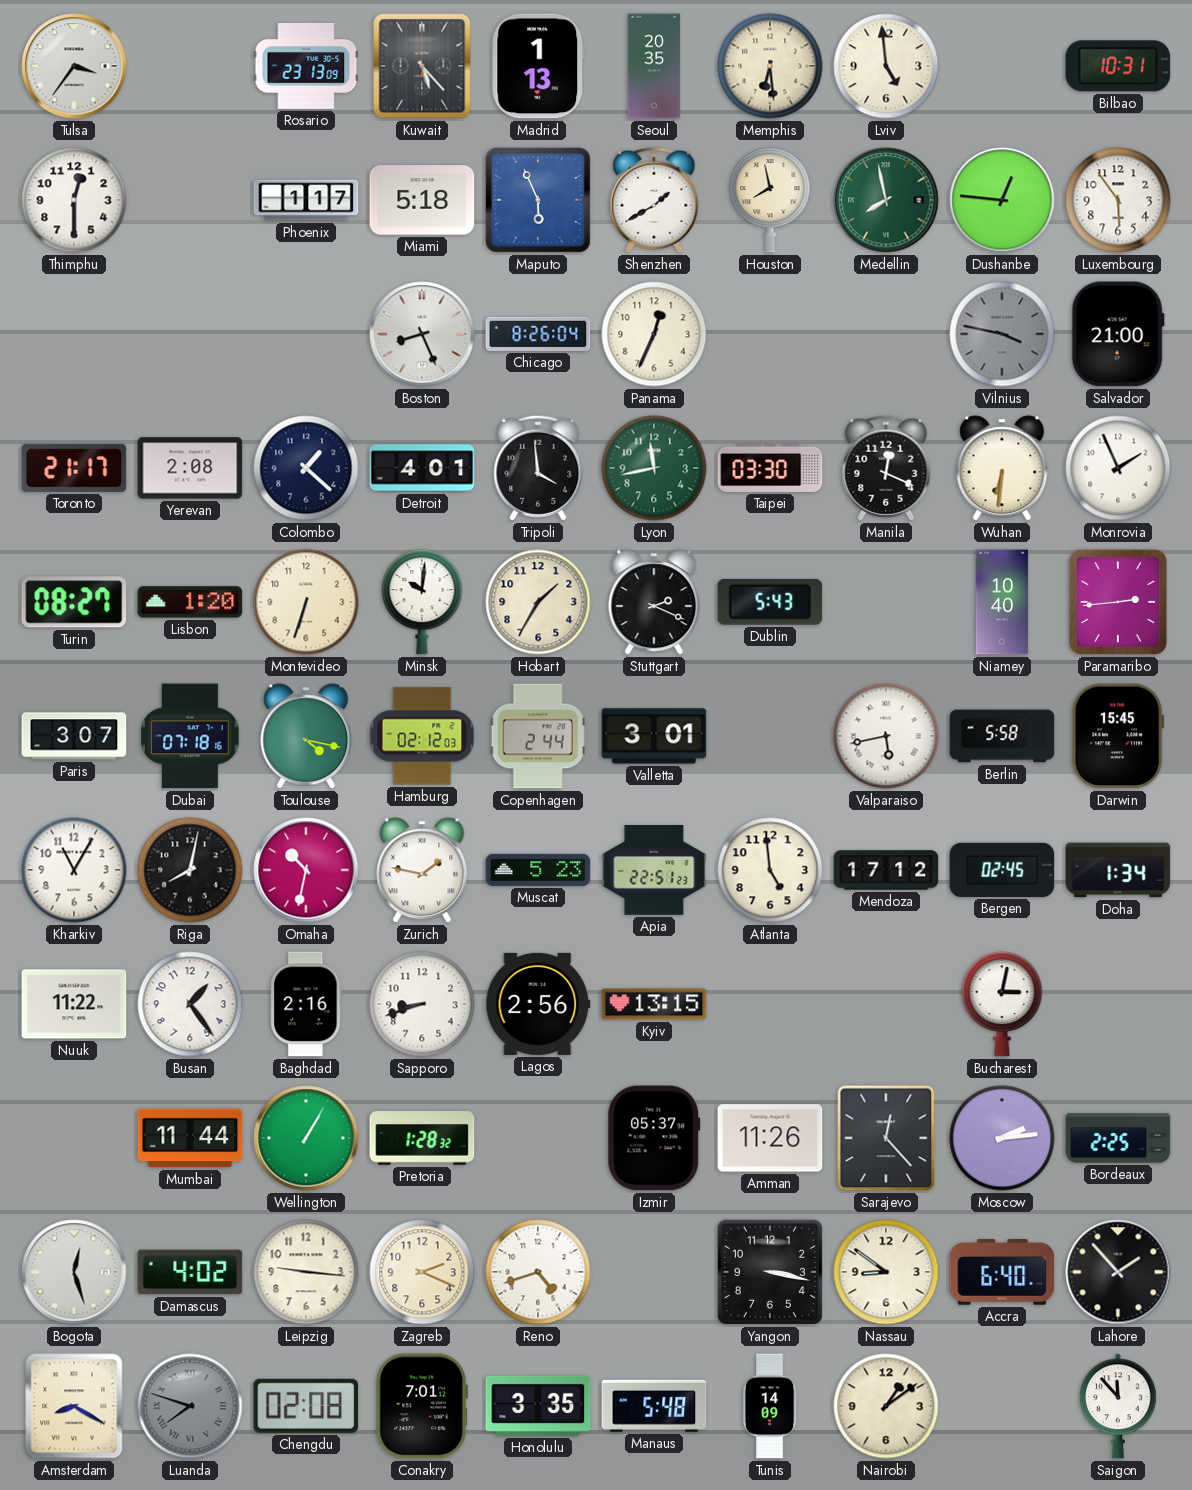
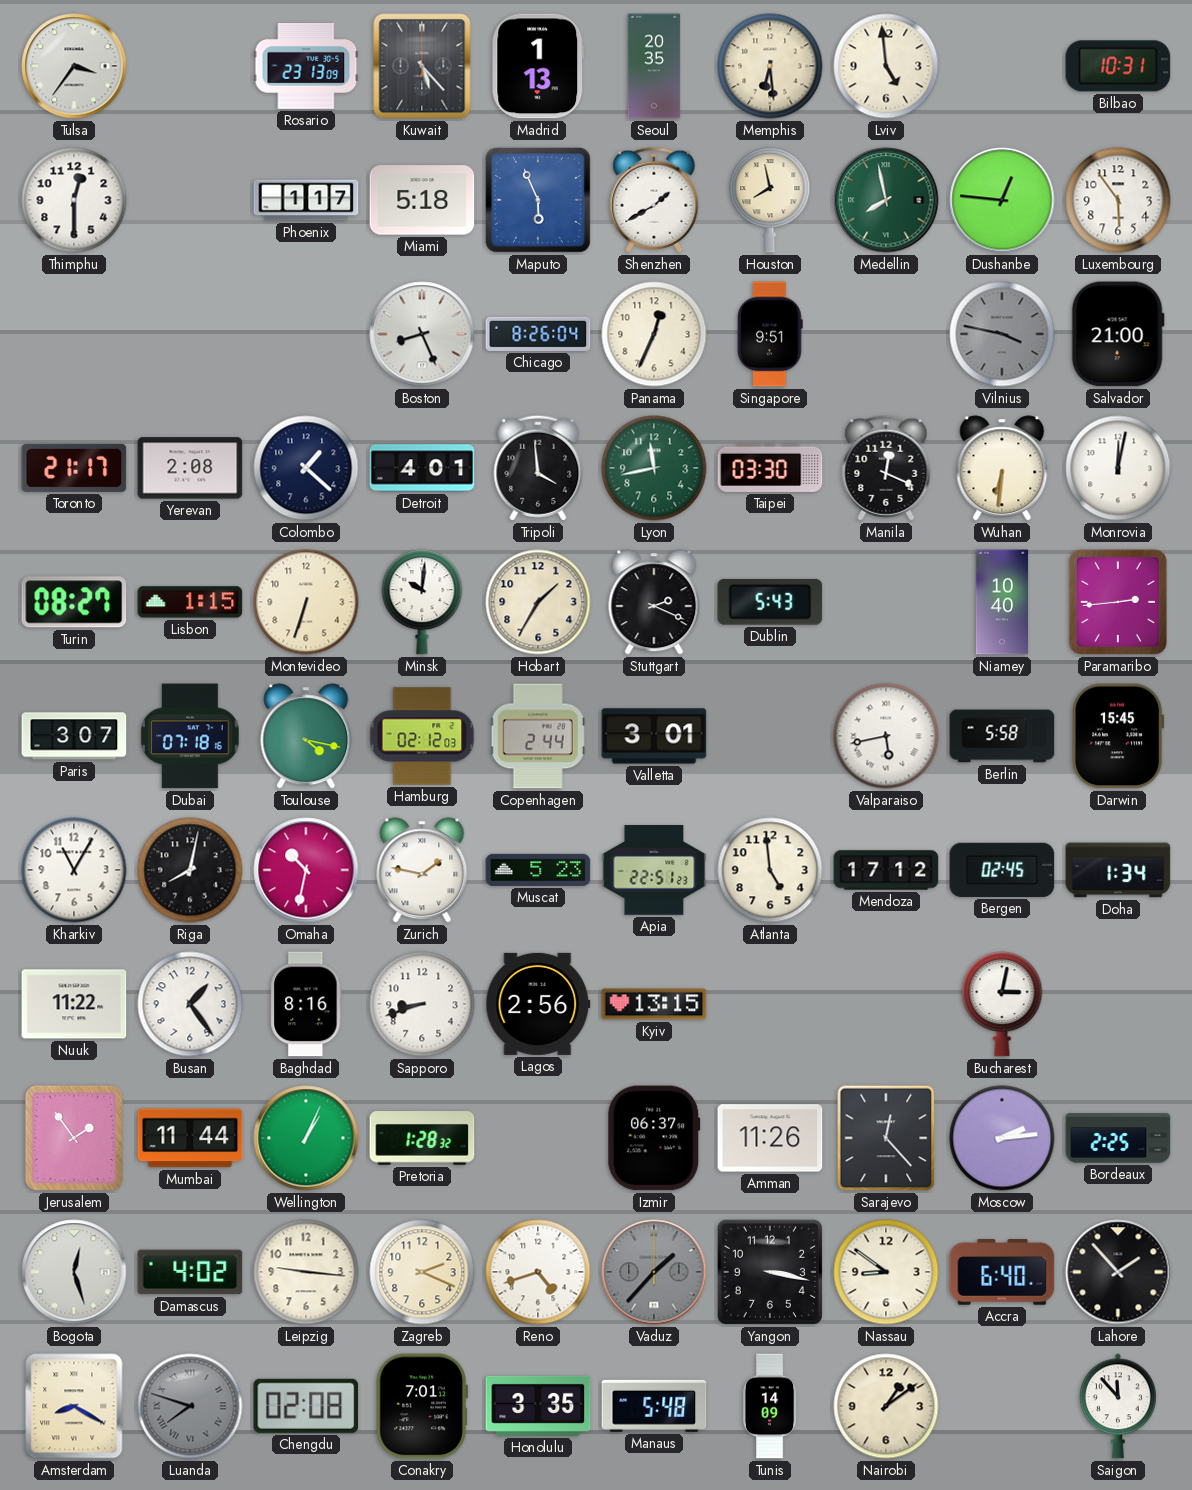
Singapore: none -> 9:51
Monrovia: 1:56 -> 12:02
Lisbon: 1:20 -> 1:15
Baghdad: 2:16 -> 8:16
Jerusalem: none -> 1:54
Wellington: 1:05 -> 1:04
Izmir: 05:37 -> 06:37
Vaduz: none -> 1:37
